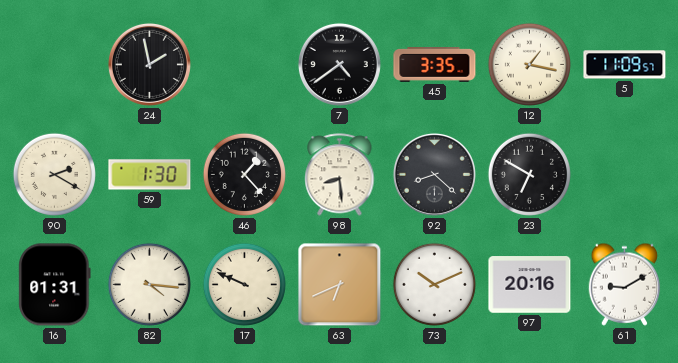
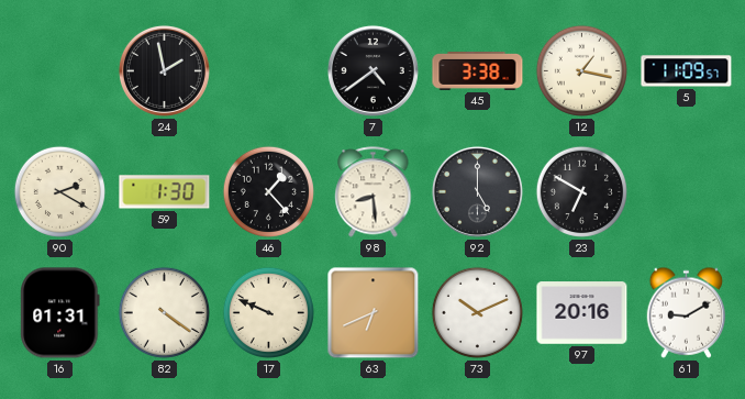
45: 3:35 -> 3:38
92: 8:22 -> 5:00
82: 4:16 -> 4:21
